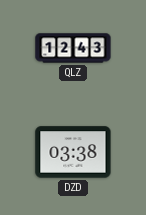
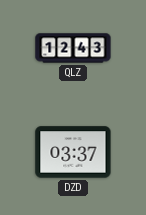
DZD: 03:38 -> 03:37
